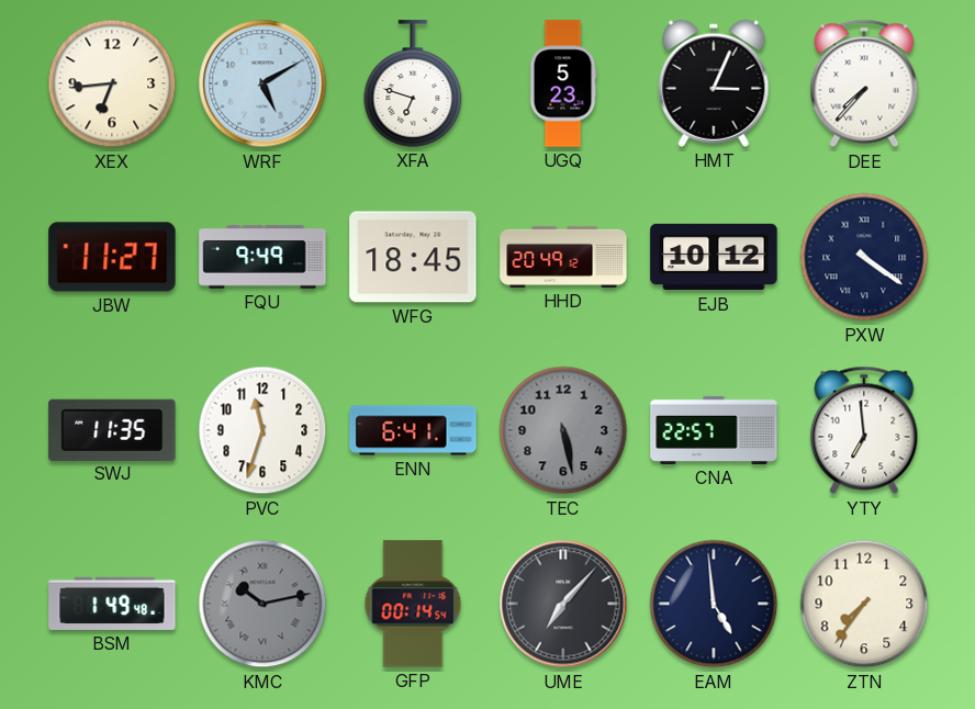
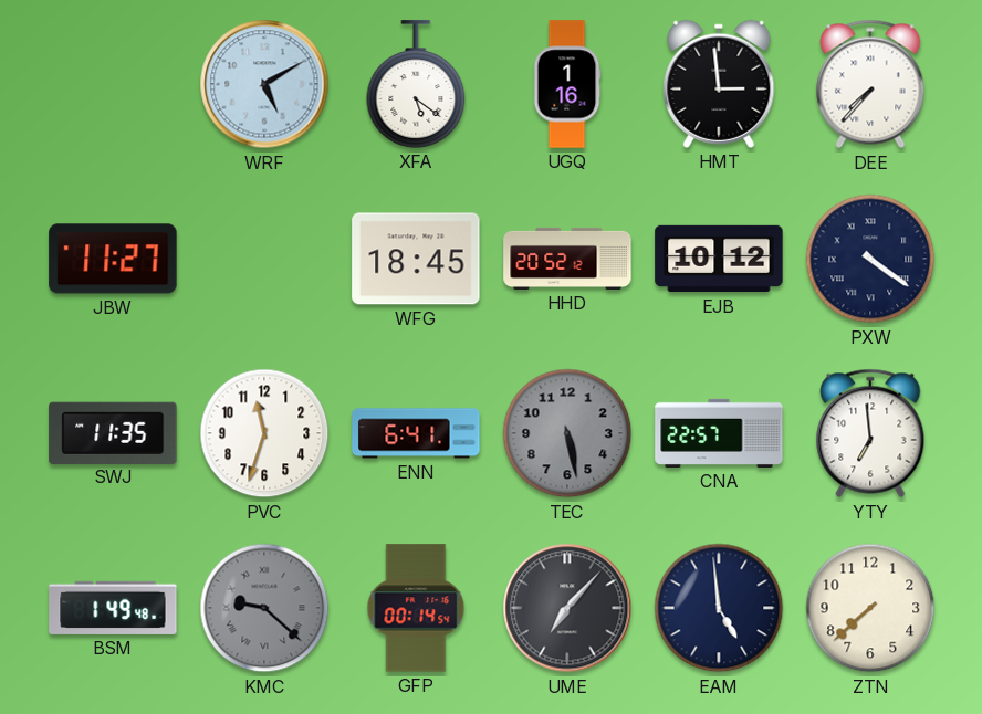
XEX: 6:44 -> none
XFA: 6:48 -> 5:21
UGQ: 5:23 -> 1:16
HMT: 3:04 -> 2:59
FQU: 9:49 -> none
HHD: 20:49 -> 20:52
KMC: 10:13 -> 9:22
ZTN: 7:36 -> 7:38
